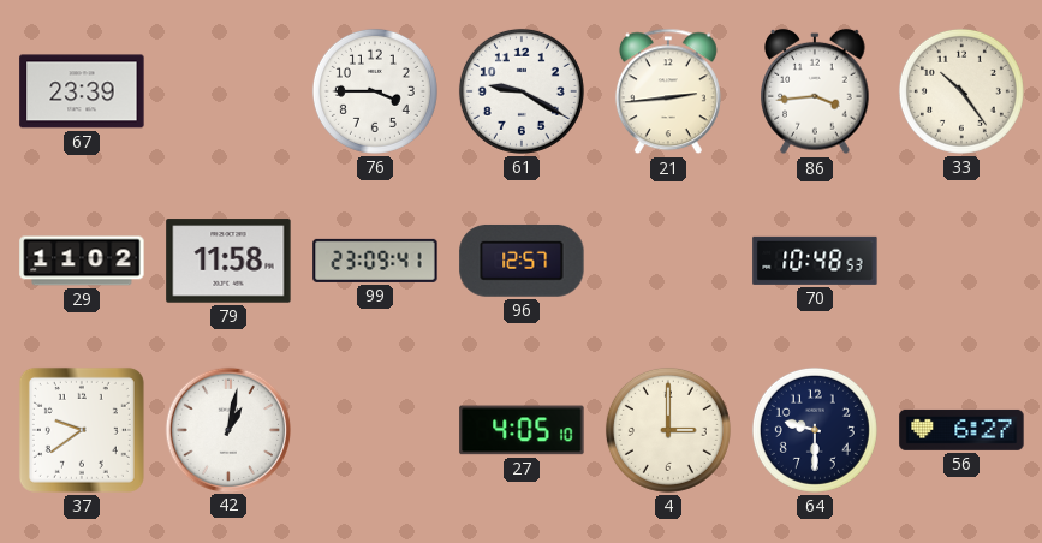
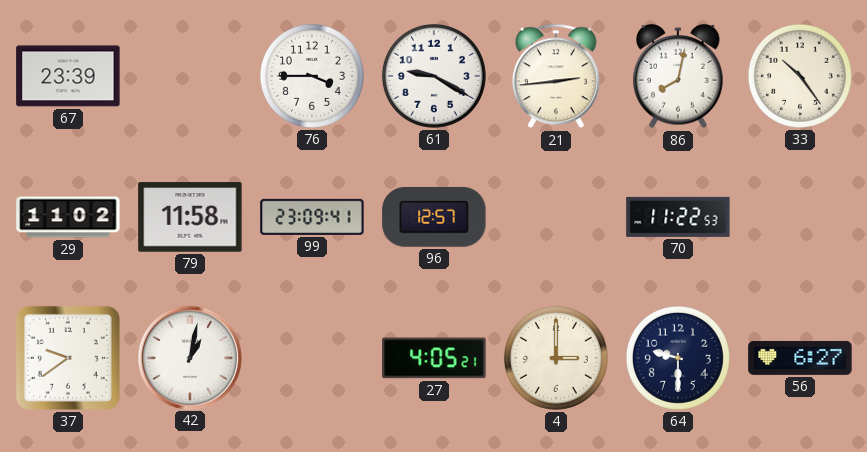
86: 3:44 -> 8:02
70: 10:48 -> 11:22
27: 4:05:10 -> 4:05:21
